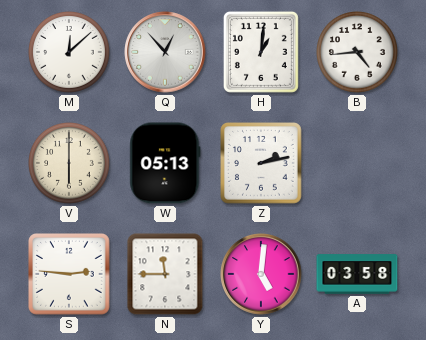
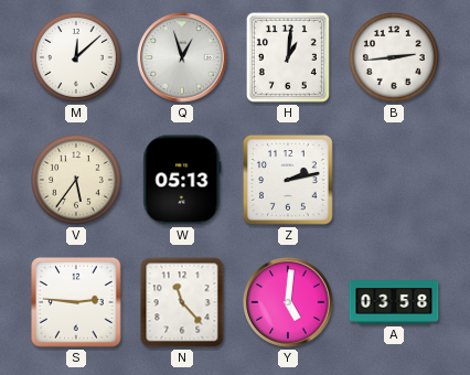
Q: 12:53 -> 12:57
B: 4:44 -> 2:44
V: 6:00 -> 5:36
N: 11:45 -> 11:23
